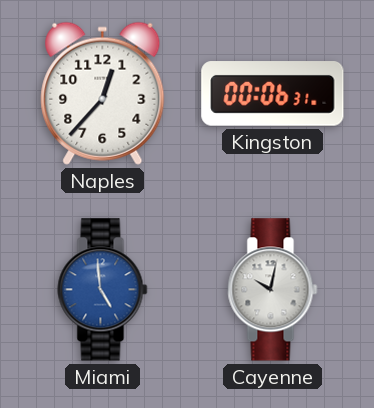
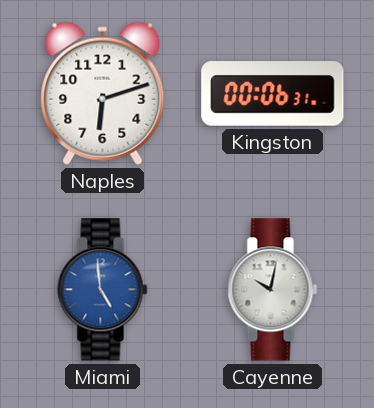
Naples: 12:37 -> 6:12
